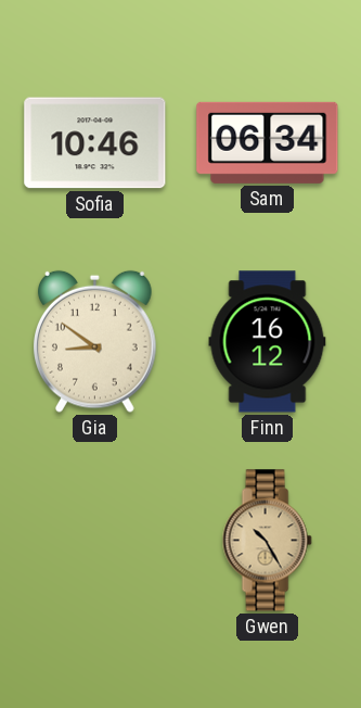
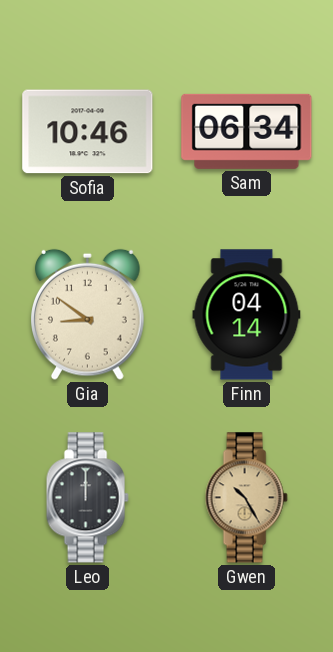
Finn: 16:12 -> 04:14
Leo: none -> 12:00
